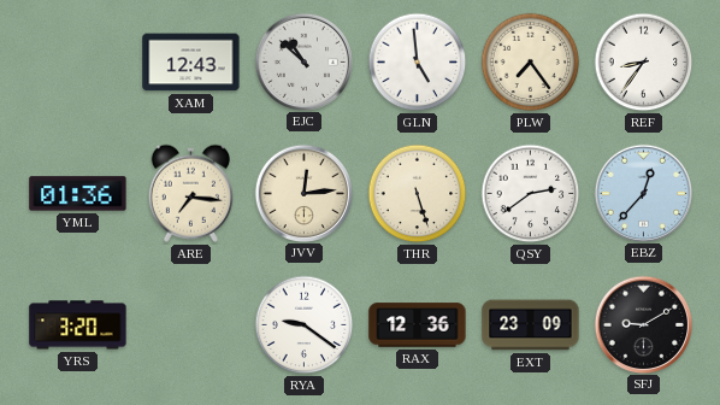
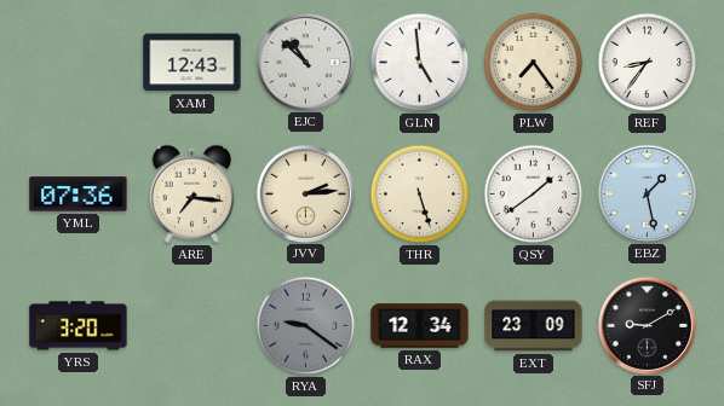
YML: 01:36 -> 07:36
JVV: 12:14 -> 2:14
QSY: 2:39 -> 1:39
EBZ: 12:37 -> 1:28
RYA dial: white -> grey
RAX: 12:36 -> 12:34
